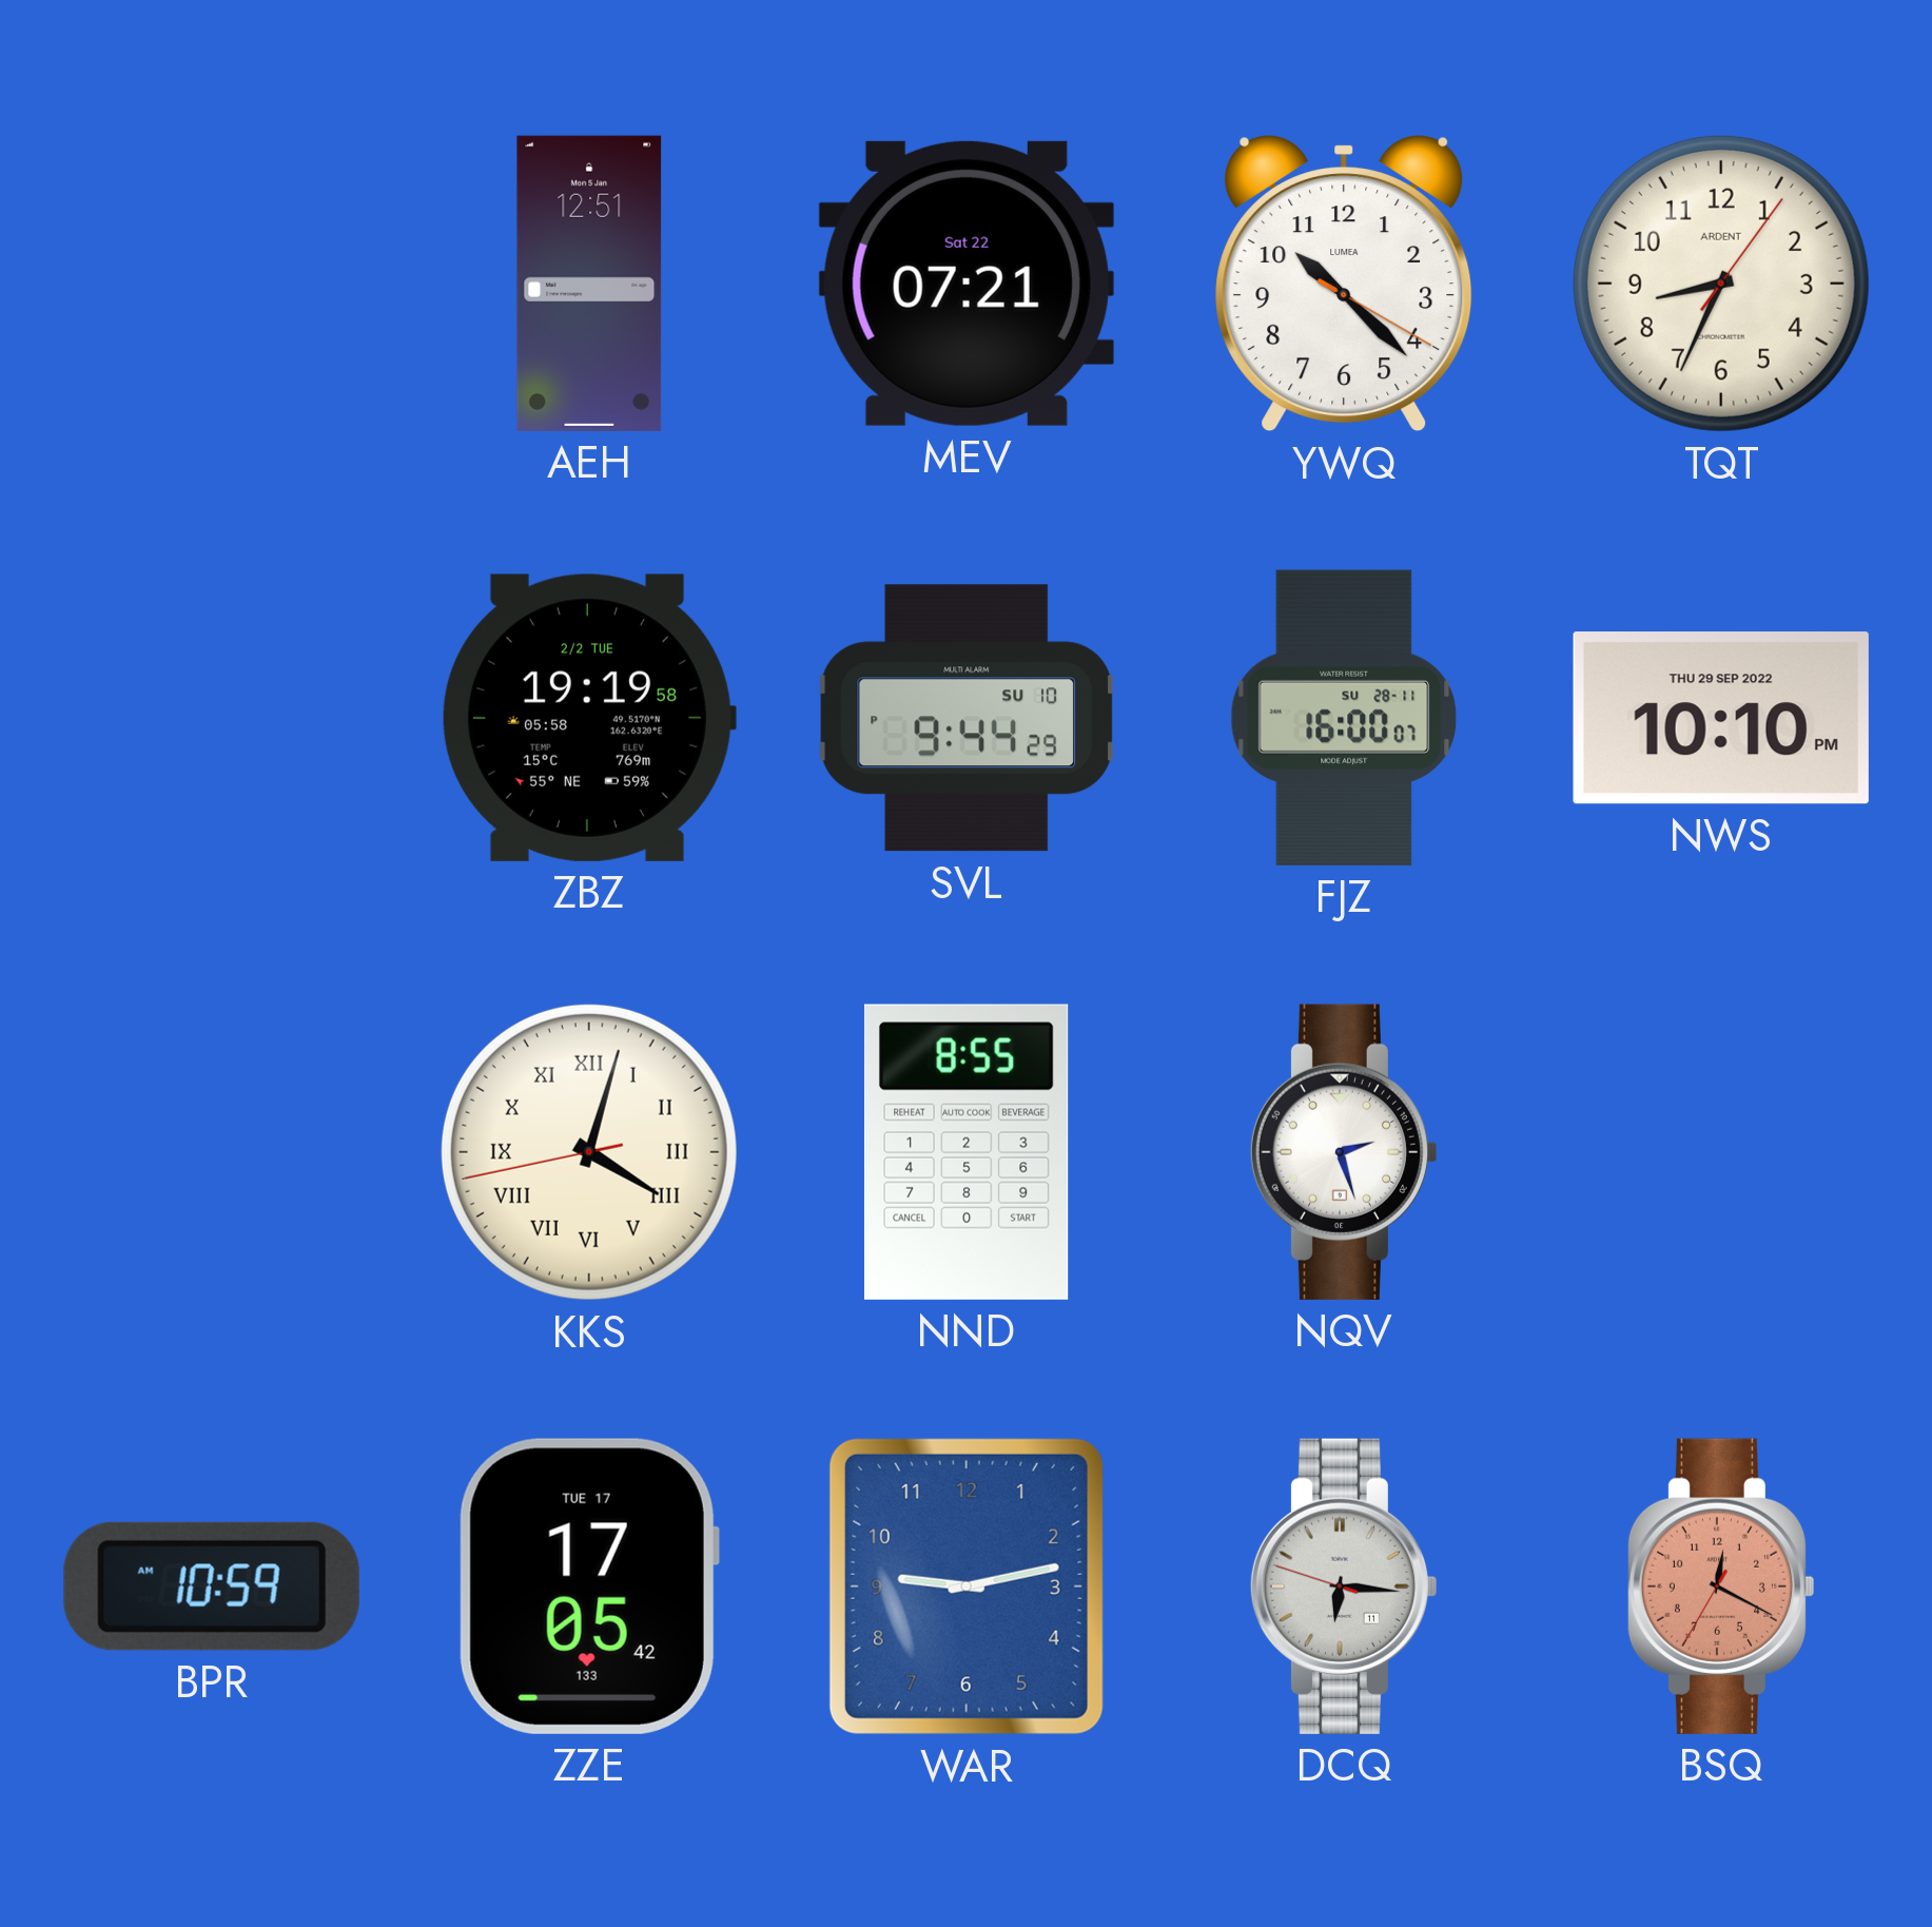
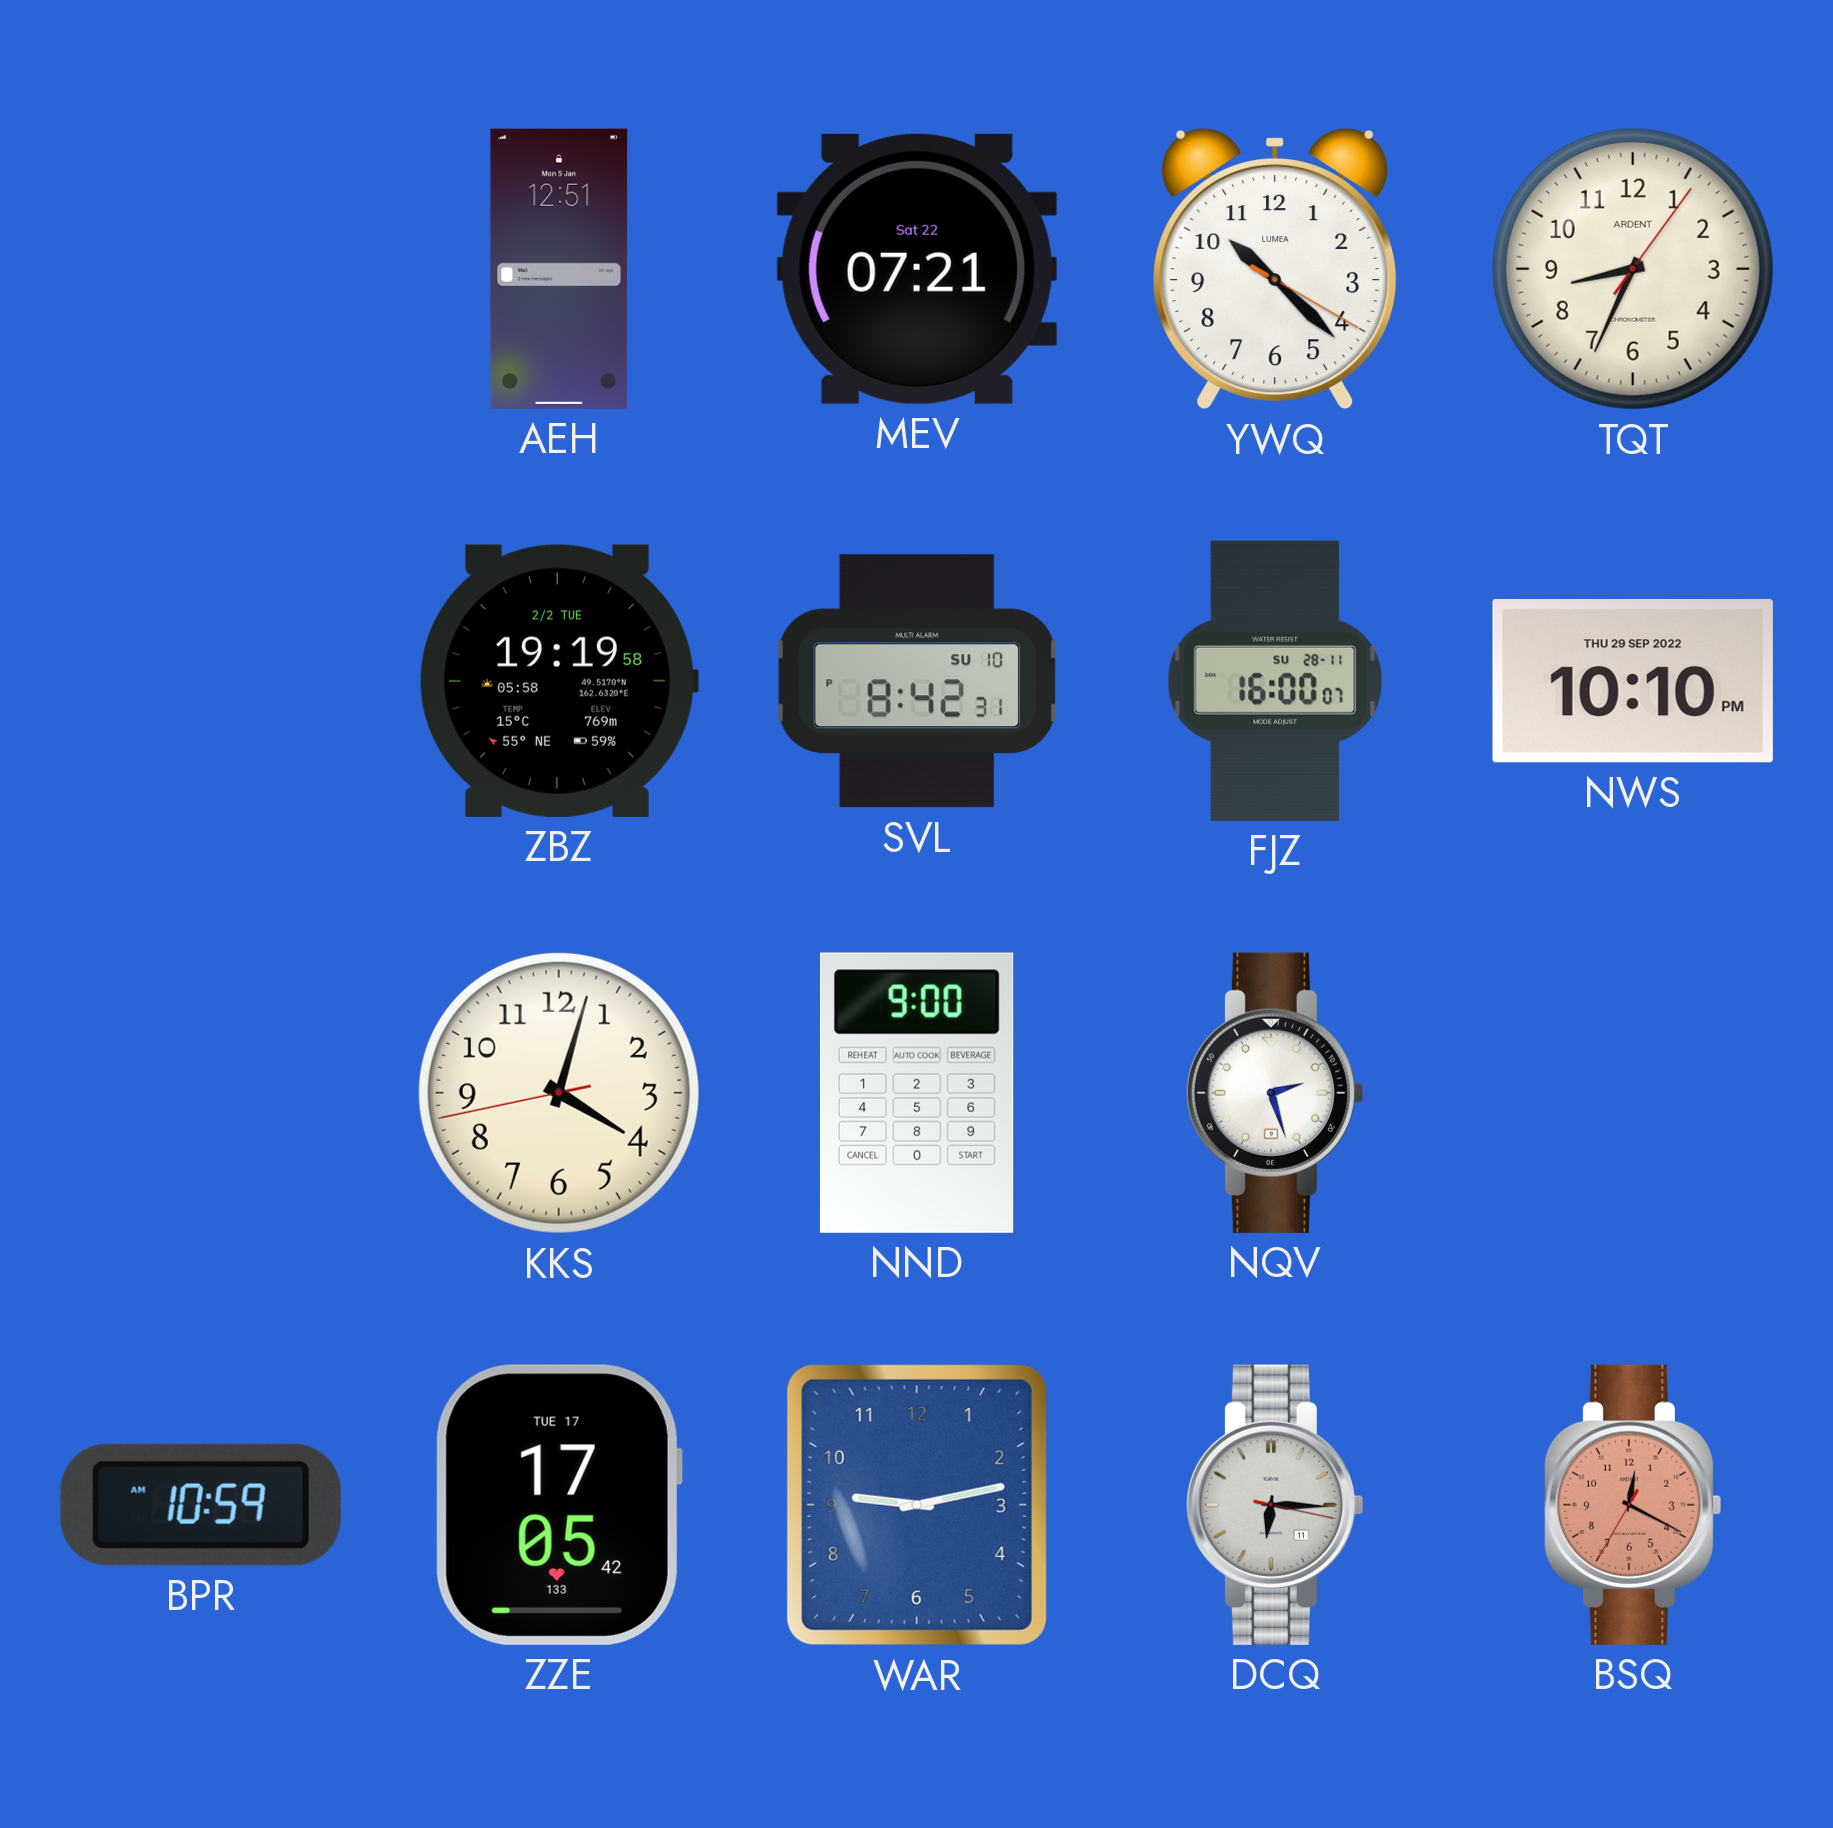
SVL: 9:44 -> 8:42
KKS numerals: Roman -> Arabic
NND: 8:55 -> 9:00
DCQ: 6:15:48 -> 6:15:17
